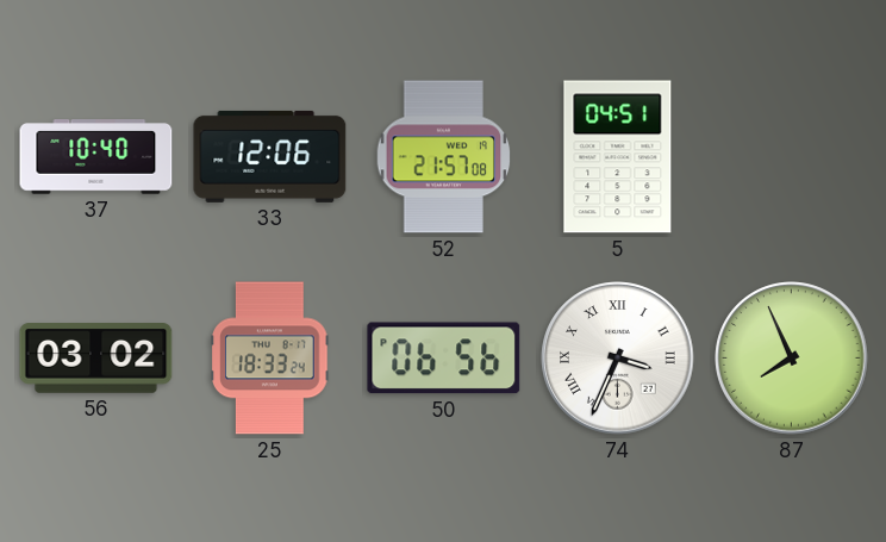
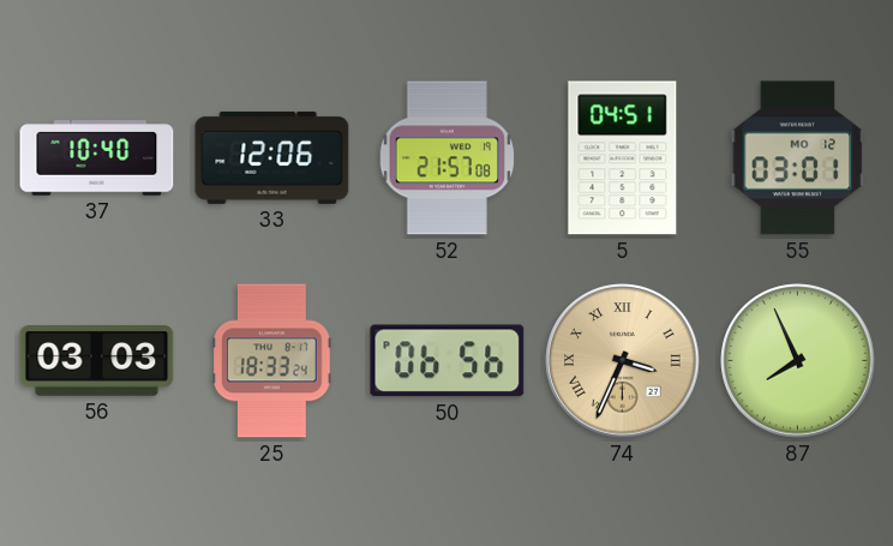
55: none -> 03:01
56: 03:02 -> 03:03
74 dial: white -> champagne
